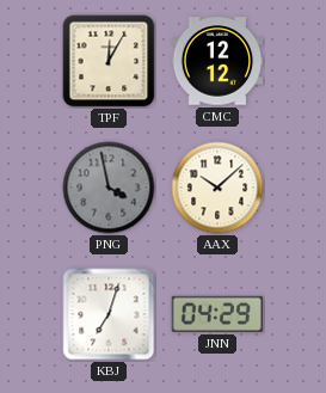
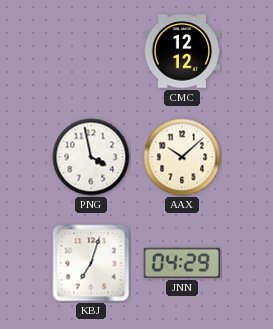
TPF: 12:05 -> none
PNG dial: grey -> white
